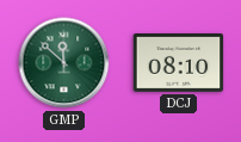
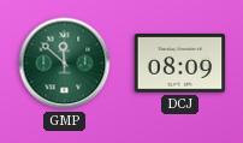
DCJ: 08:10 -> 08:09
